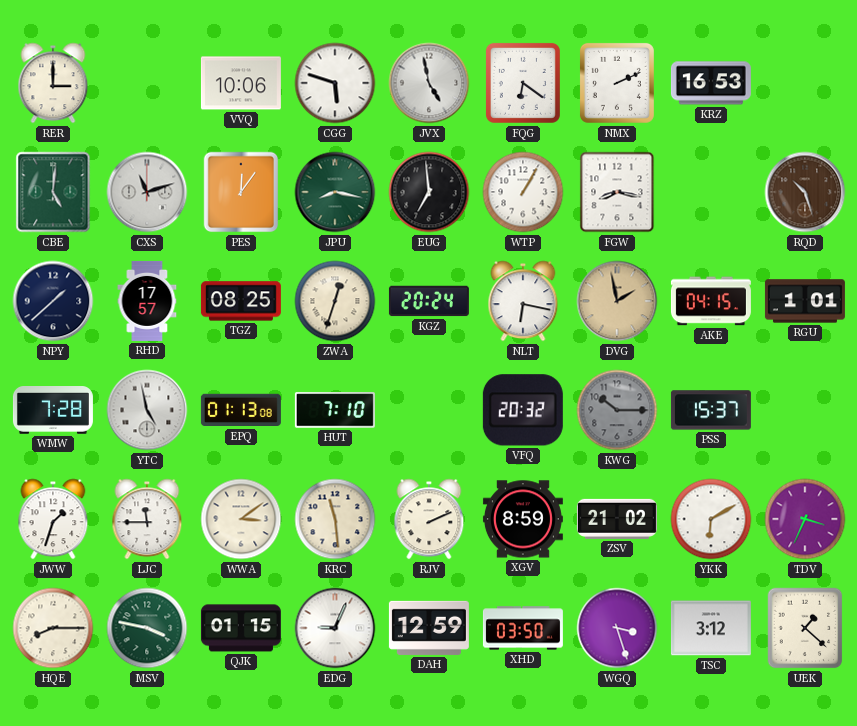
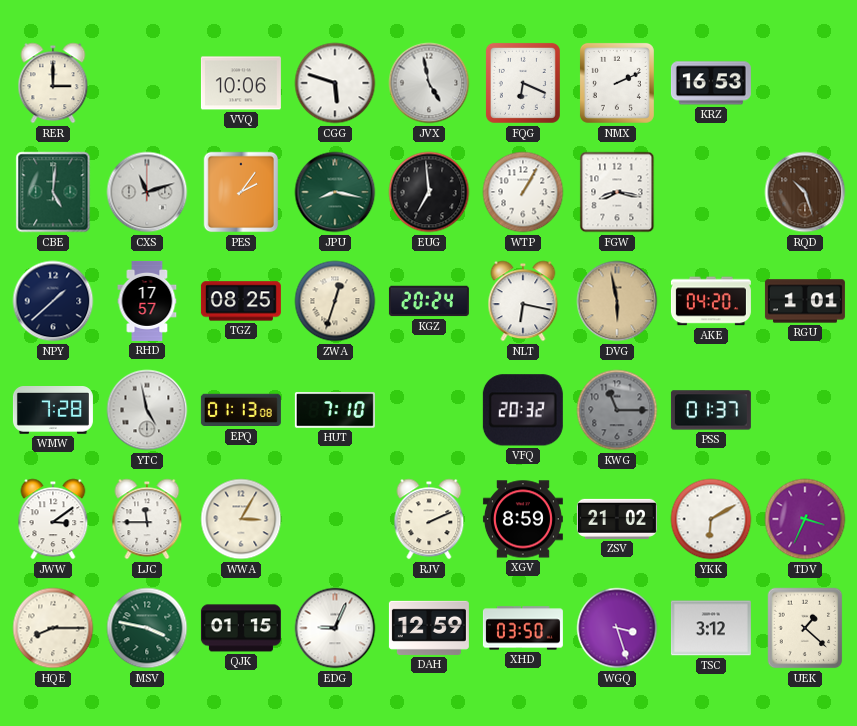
FQG: 6:21 -> 6:19
PES: 12:06 -> 2:06
DVG: 1:58 -> 5:58
AKE: 04:15 -> 04:20
KWG: 10:15 -> 11:15
PSS: 15:37 -> 01:37
JWW: 1:33 -> 3:09
WWA: 3:09 -> 3:05
KRC: 11:29 -> none
